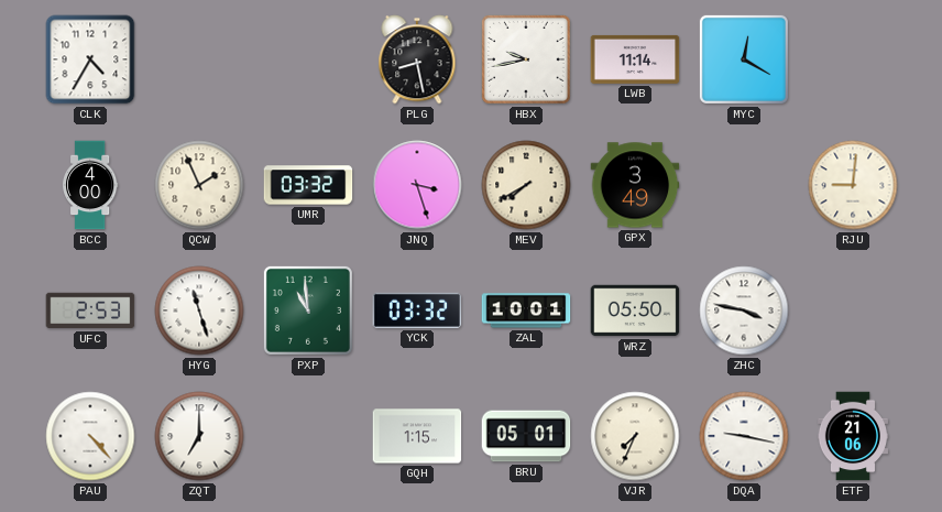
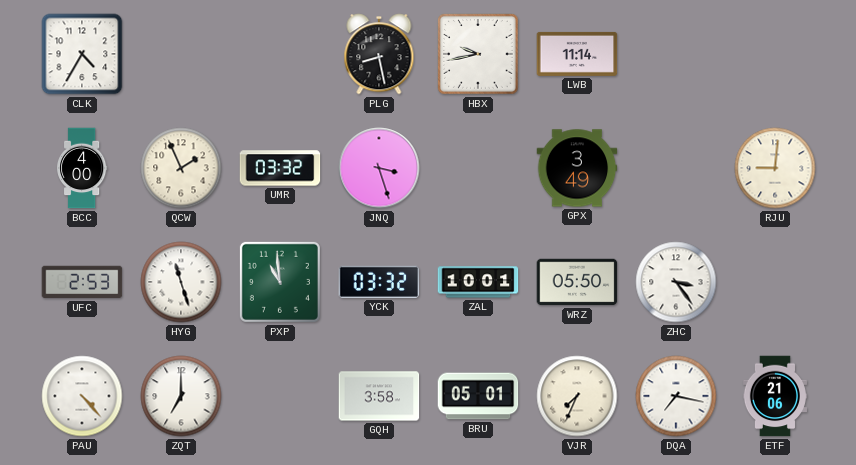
MYC: 12:20 -> none
MEV: 7:40 -> none
ZHC: 3:47 -> 3:24
GQH: 1:15 -> 3:58
DQA: 9:17 -> 7:17
